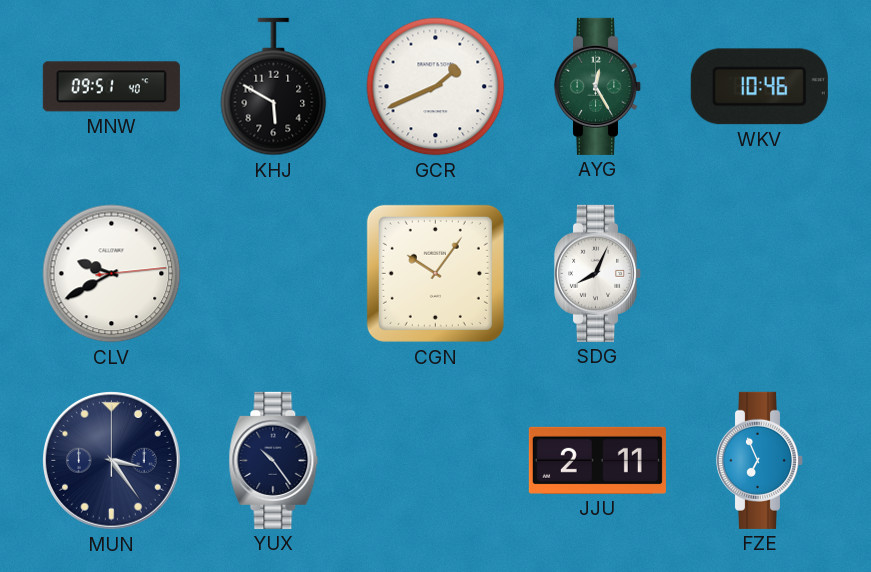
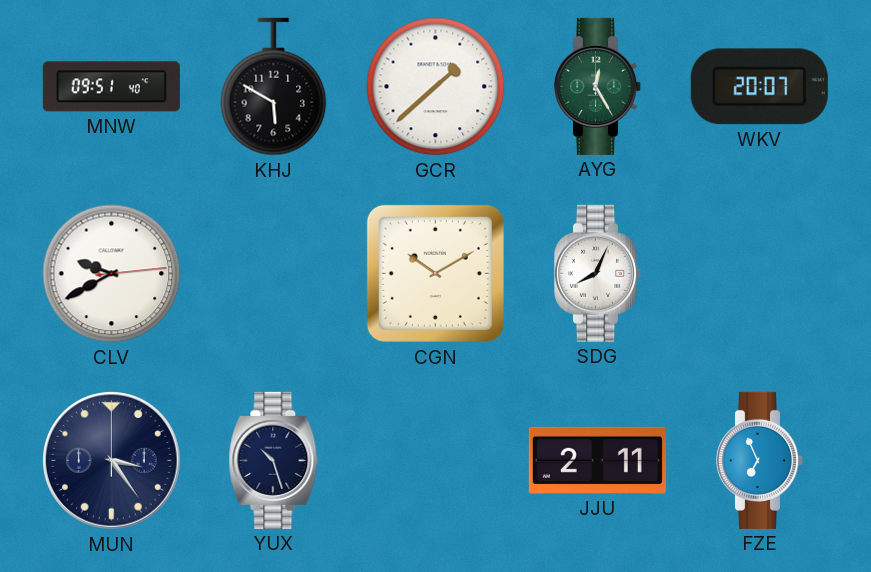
GCR: 1:41 -> 1:38
WKV: 10:46 -> 20:07
CGN: 10:06 -> 10:10
YUX: 10:24 -> 10:27
